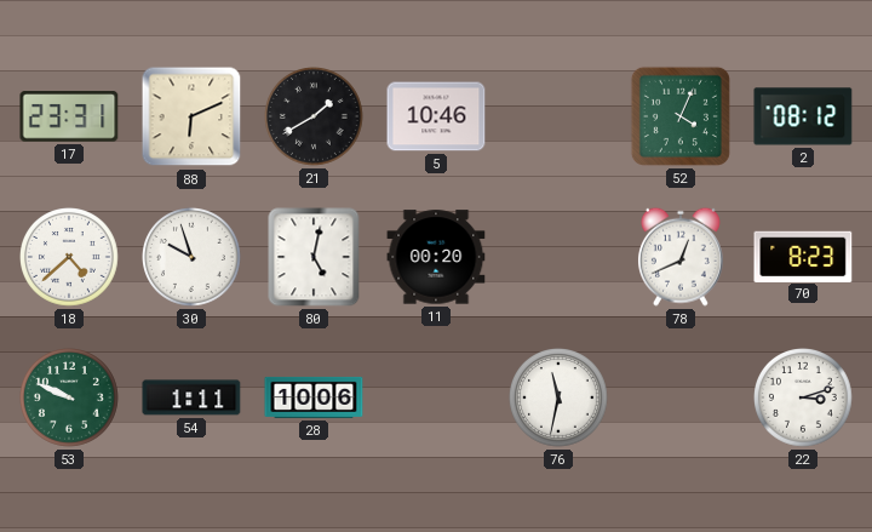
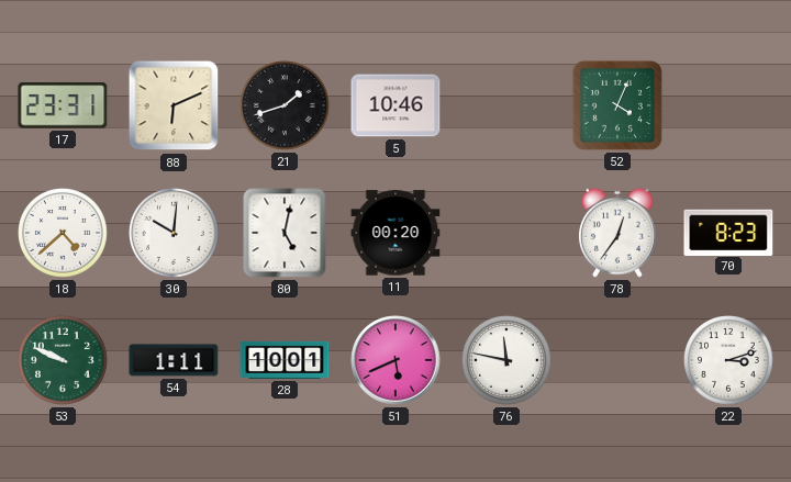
21: 1:40 -> 1:42
2: 08:12 -> none
30: 9:57 -> 10:01
78: 12:41 -> 12:36
28: 10:06 -> 10:01
51: none -> 5:41
76: 11:32 -> 11:47
